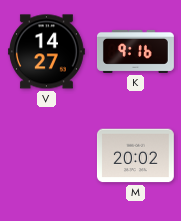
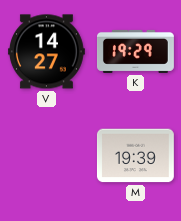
K: 9:16 -> 19:29
M: 20:02 -> 19:39
